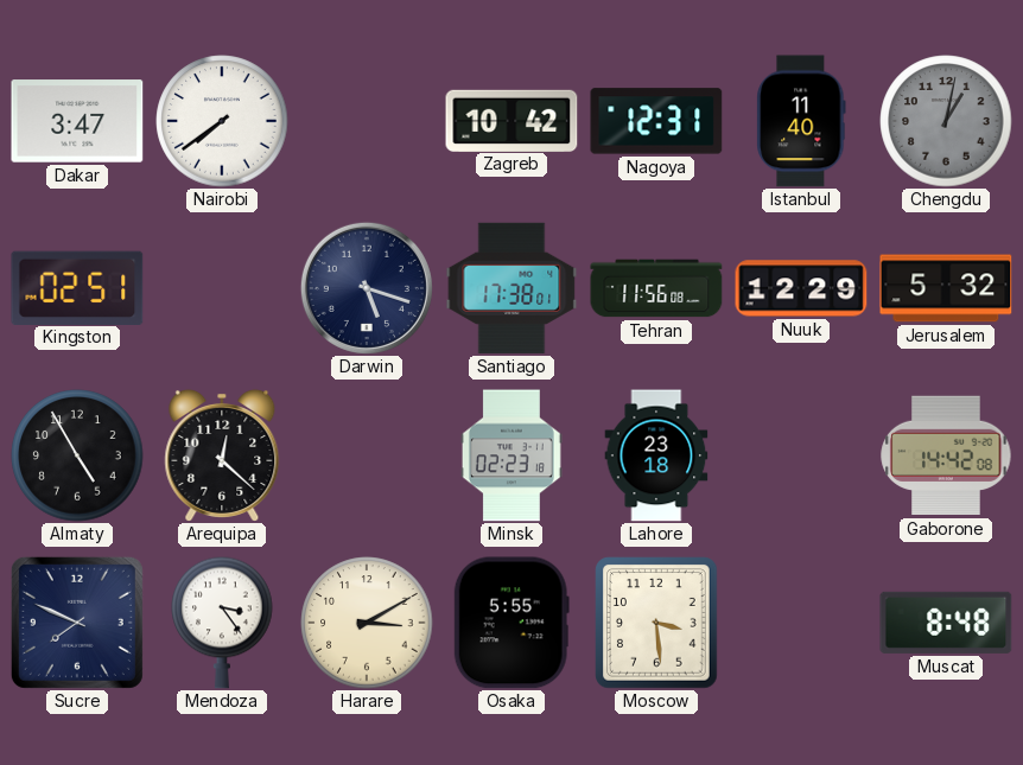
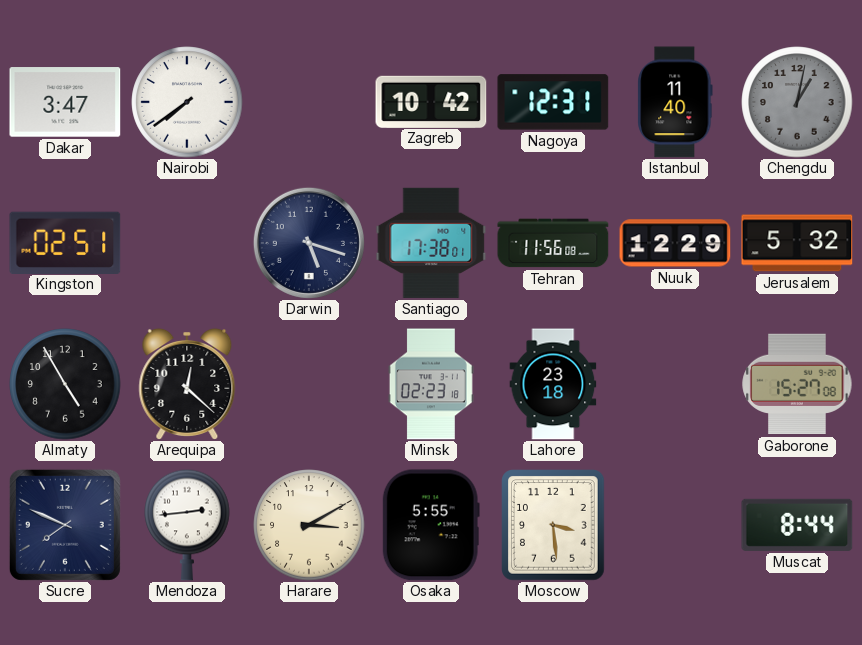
Gaborone: 14:42 -> 15:27
Mendoza: 3:24 -> 2:44
Muscat: 8:48 -> 8:44
